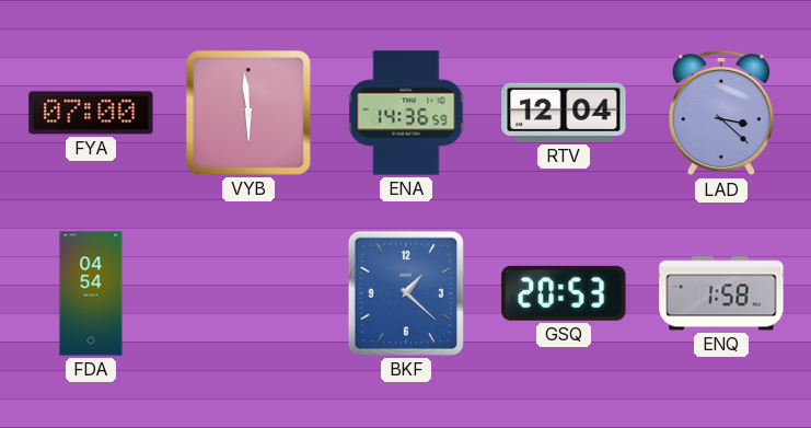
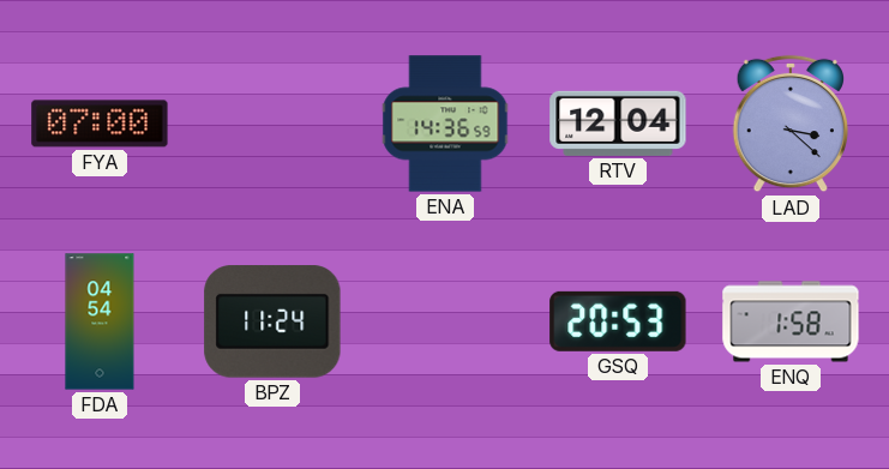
VYB: 5:59 -> none
BPZ: none -> 11:24
BKF: 1:22 -> none
